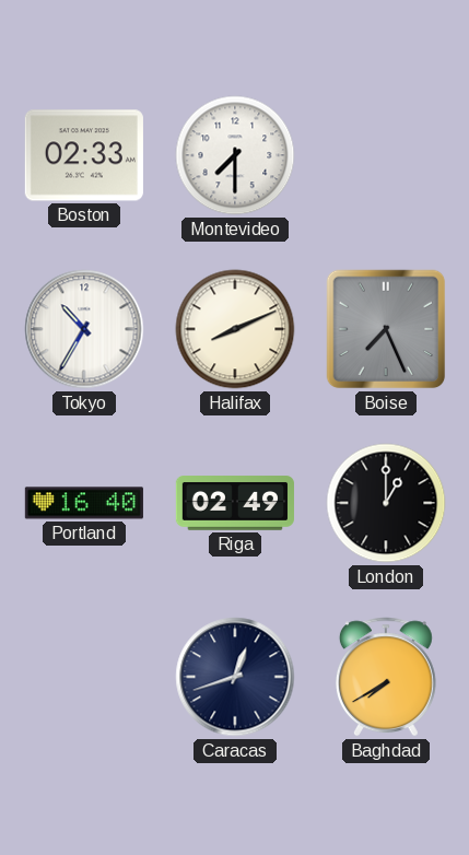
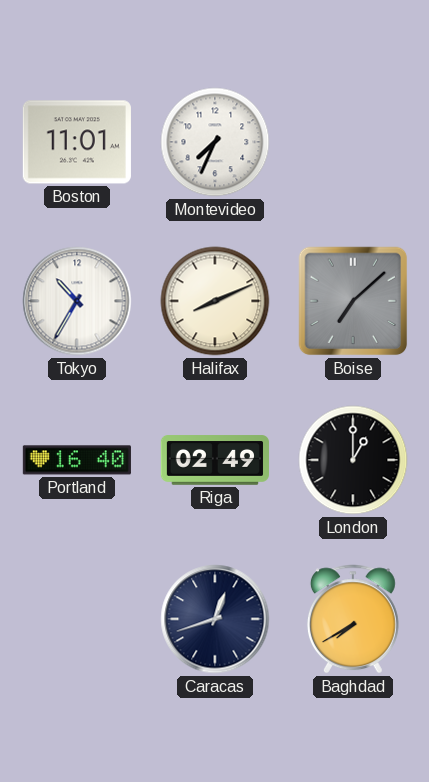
Boston: 02:33 -> 11:01
Montevideo: 7:30 -> 7:34
Boise: 7:26 -> 7:08
